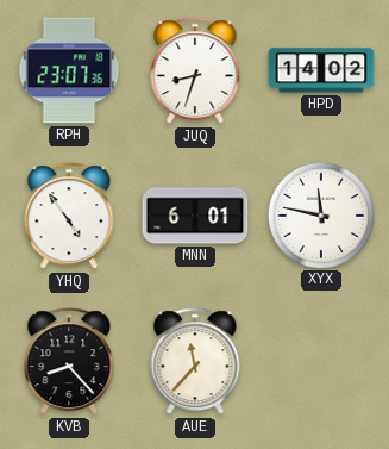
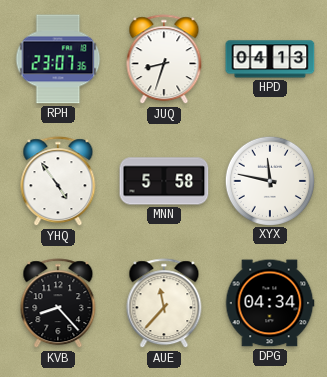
HPD: 14:02 -> 04:13
MNN: 6:01 -> 5:58
DPG: none -> 04:34
